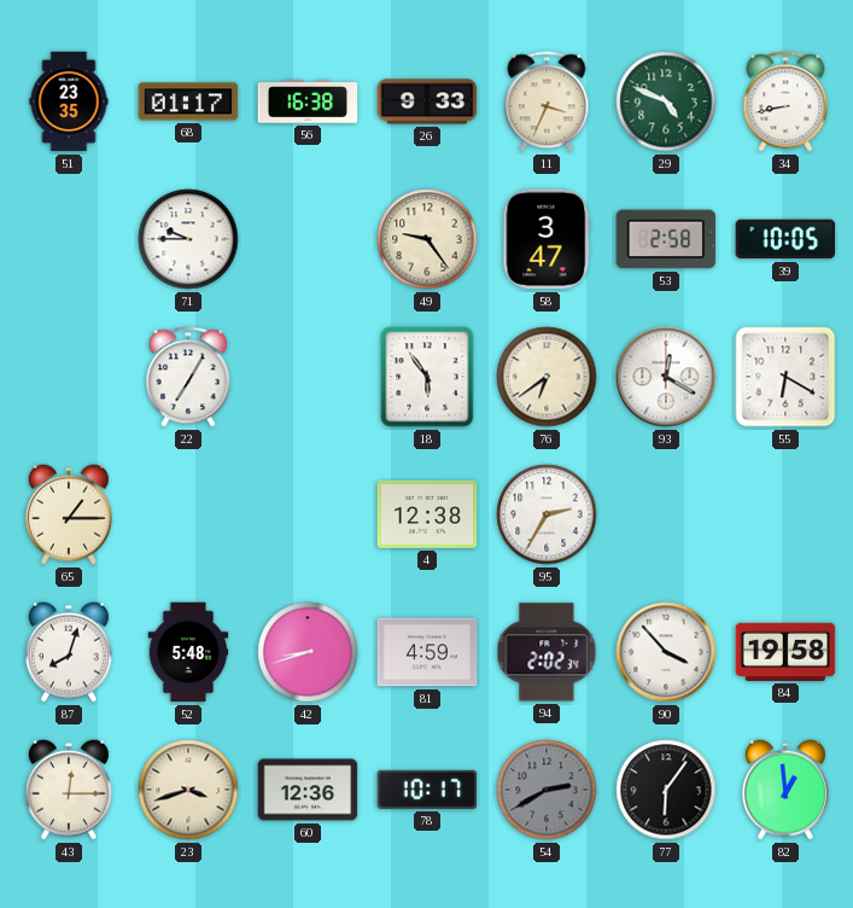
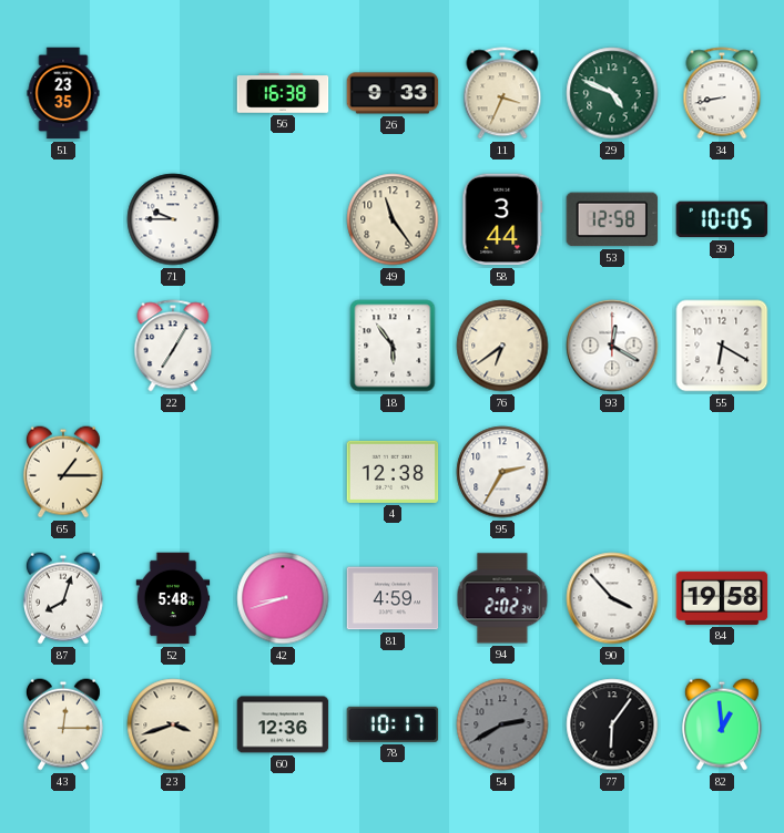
68: 01:17 -> none
49: 9:24 -> 11:24
58: 3:47 -> 3:44
53: 2:58 -> 12:58
